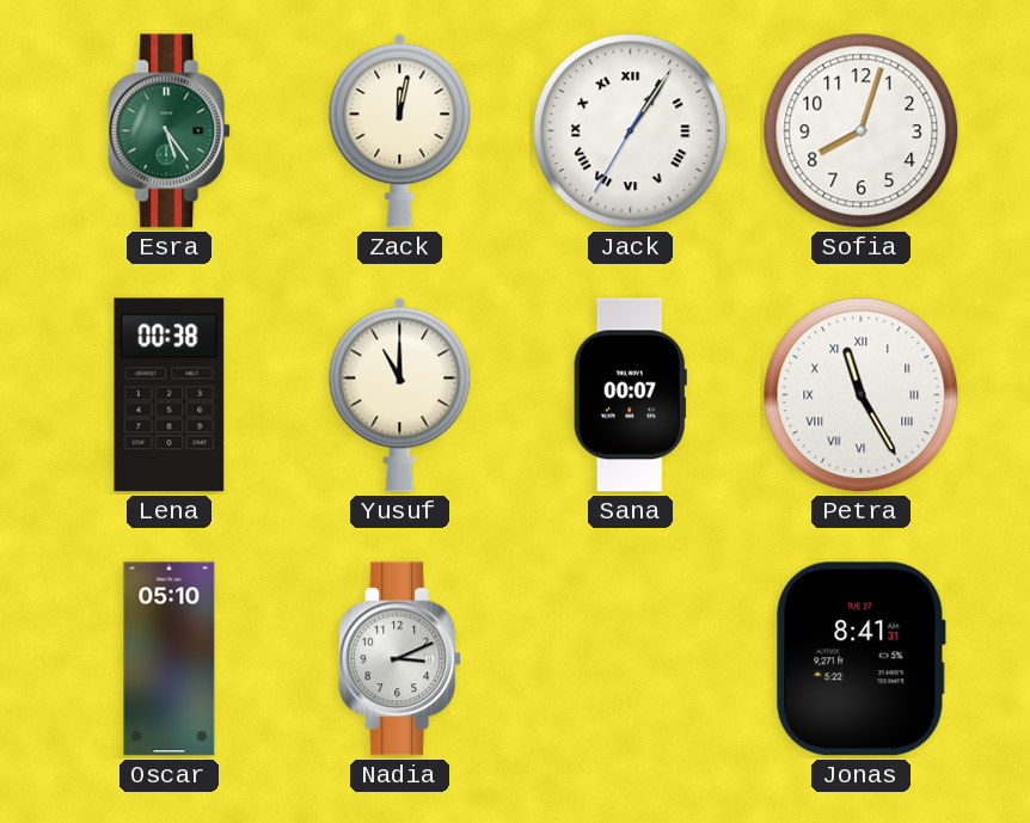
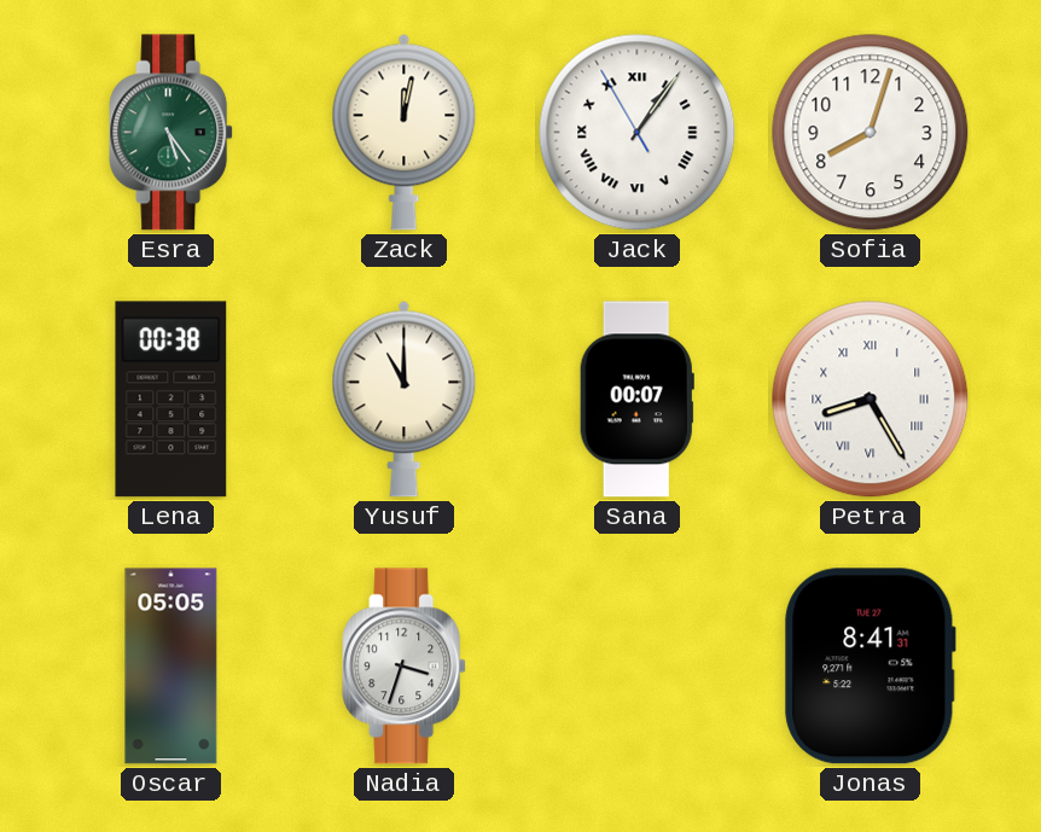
Jack: 1:05:35 -> 1:05:55
Petra: 11:25 -> 8:25
Oscar: 05:10 -> 05:05
Nadia: 3:11 -> 3:33
